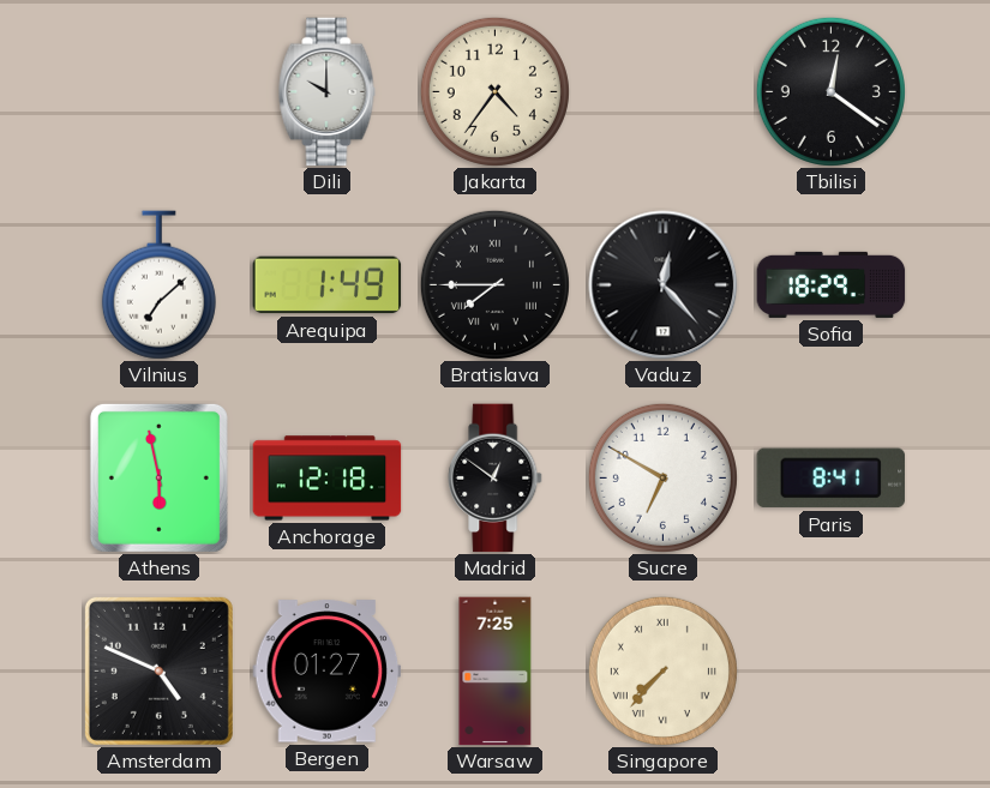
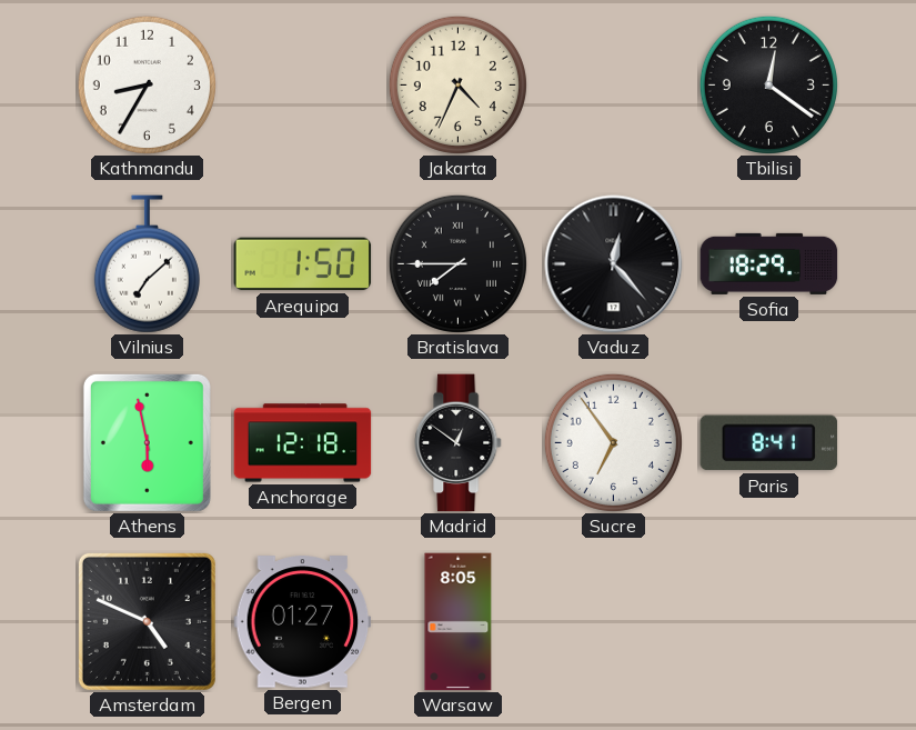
Kathmandu: none -> 8:35
Dili: 10:00 -> none
Jakarta: 4:36 -> 4:34
Arequipa: 1:49 -> 1:50
Sucre: 6:50 -> 6:54
Warsaw: 7:25 -> 8:05
Singapore: 7:37 -> none
